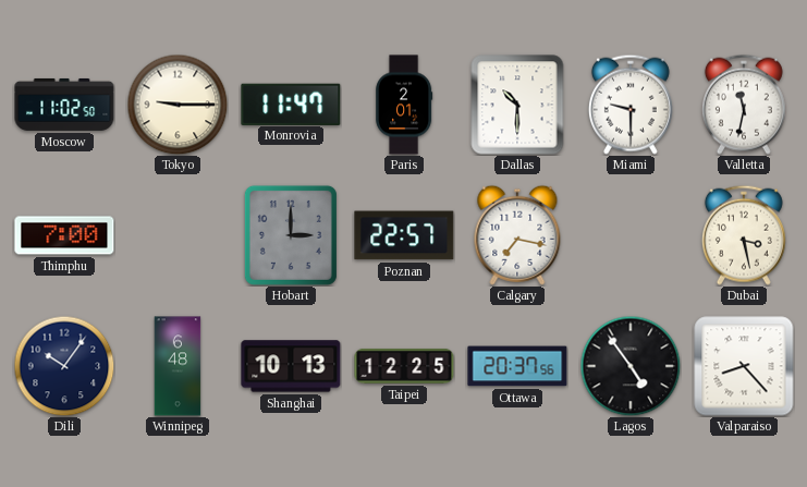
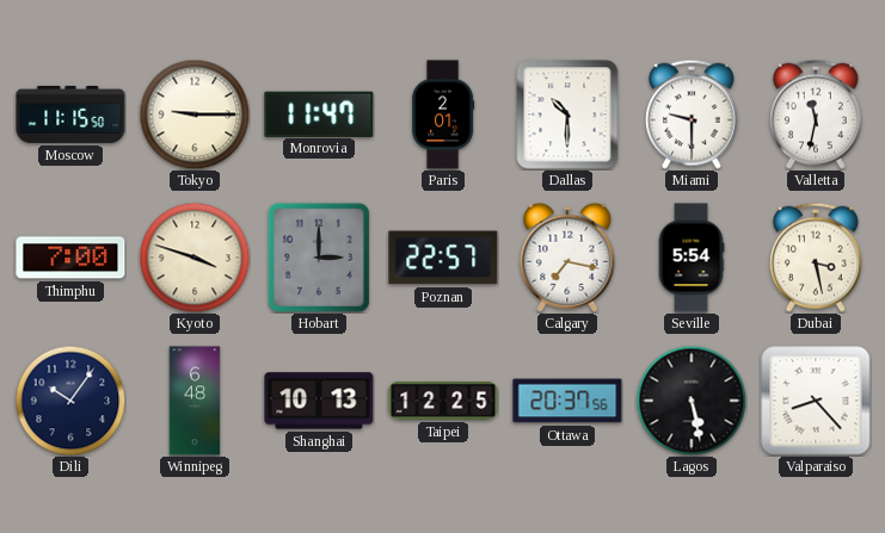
Moscow: 11:02 -> 11:15
Kyoto: none -> 3:48
Seville: none -> 5:54
Lagos: 4:54 -> 5:28
